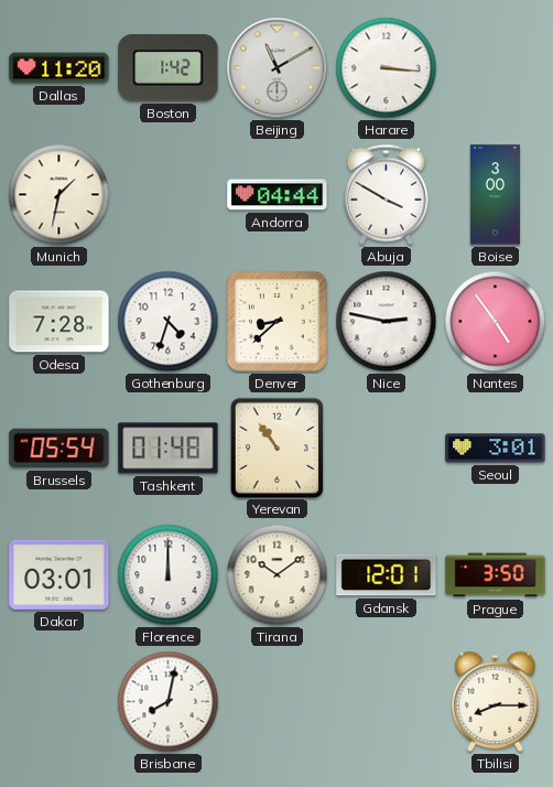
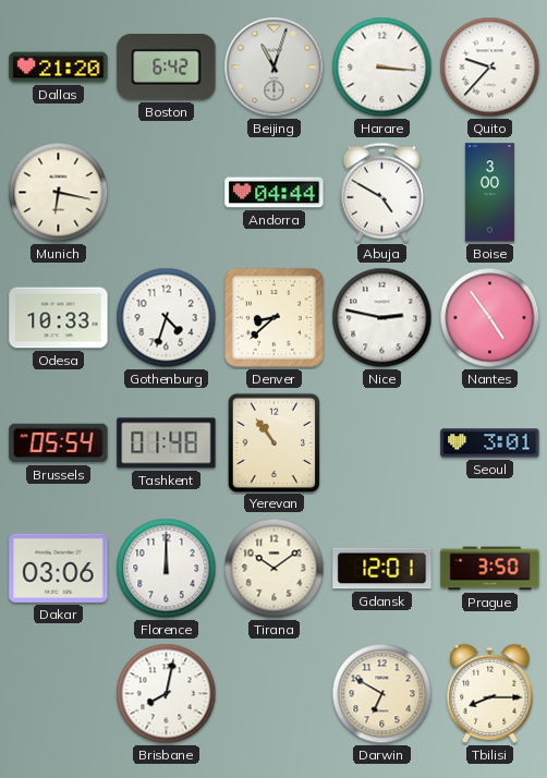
Dallas: 11:20 -> 21:20
Boston: 1:42 -> 6:42
Beijing: 11:10 -> 11:03
Quito: none -> 9:37
Munich: 1:32 -> 6:17
Abuja: 3:50 -> 4:50
Odesa: 7:28 -> 10:33
Dakar: 03:01 -> 03:06
Darwin: none -> 6:50
